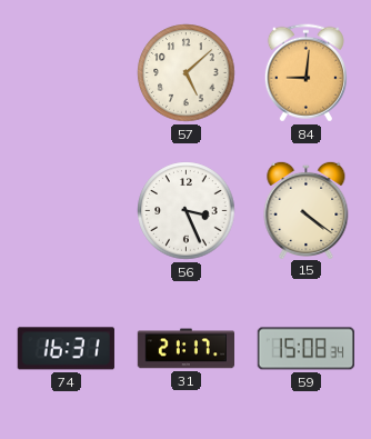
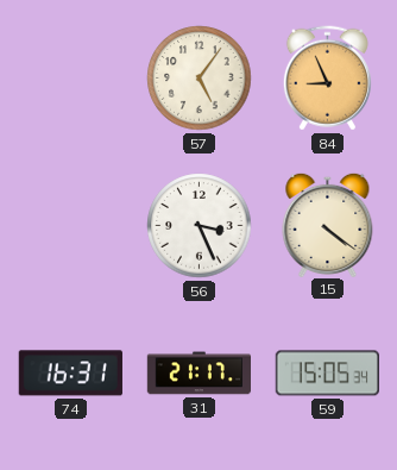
57: 5:08 -> 5:06
84: 9:01 -> 8:56
59: 15:08 -> 15:05
